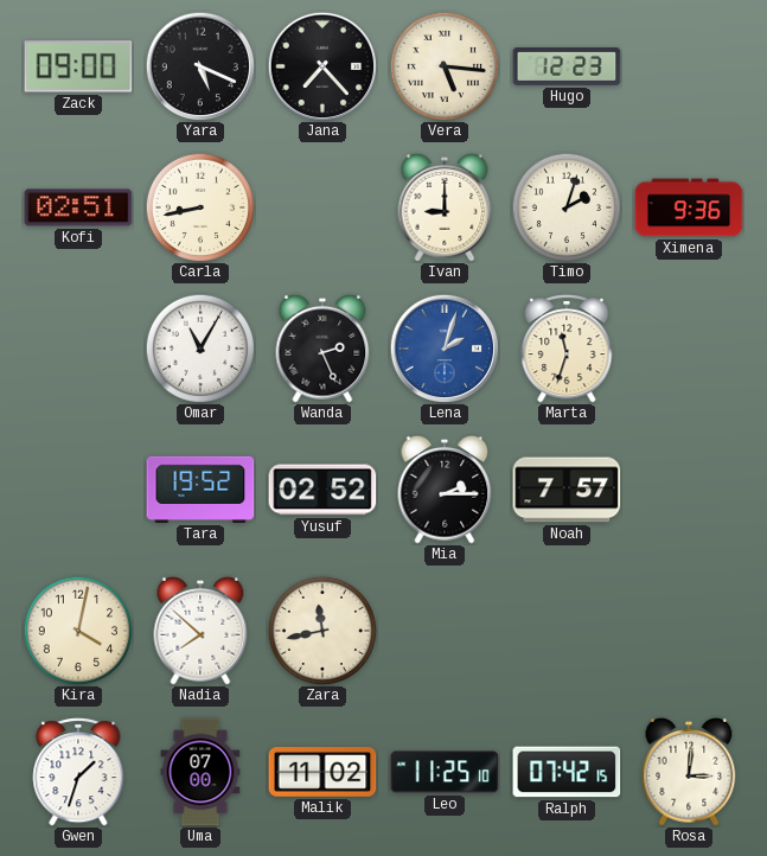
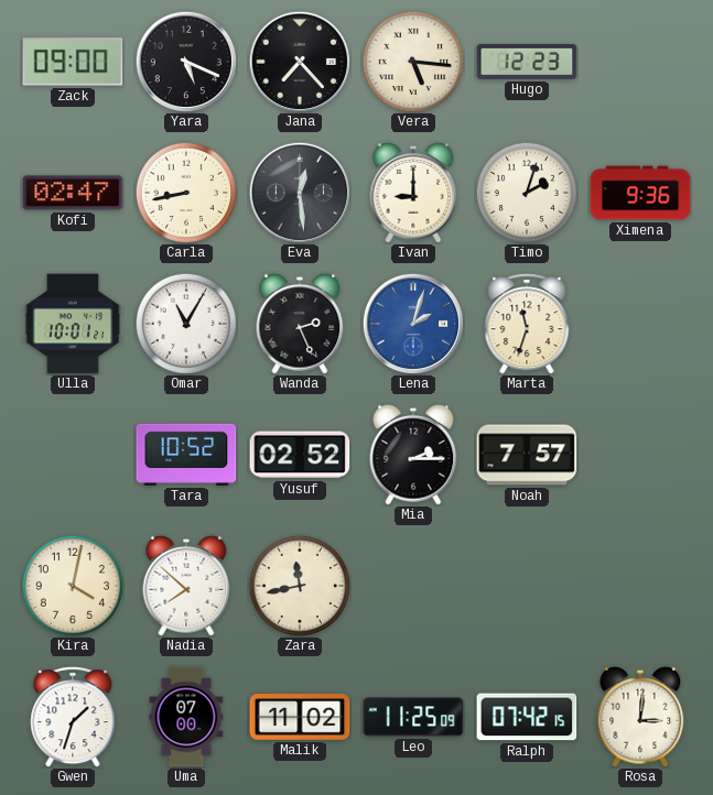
Kofi: 02:51 -> 02:47
Eva: none -> 12:29
Ulla: none -> 10:01
Tara: 19:52 -> 10:52
Leo: 11:25:10 -> 11:25:09
